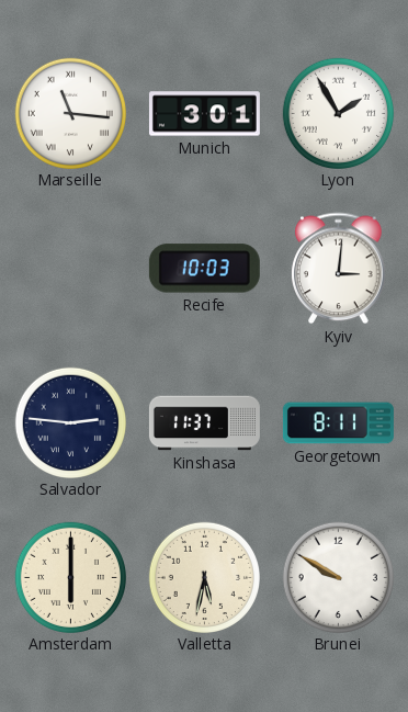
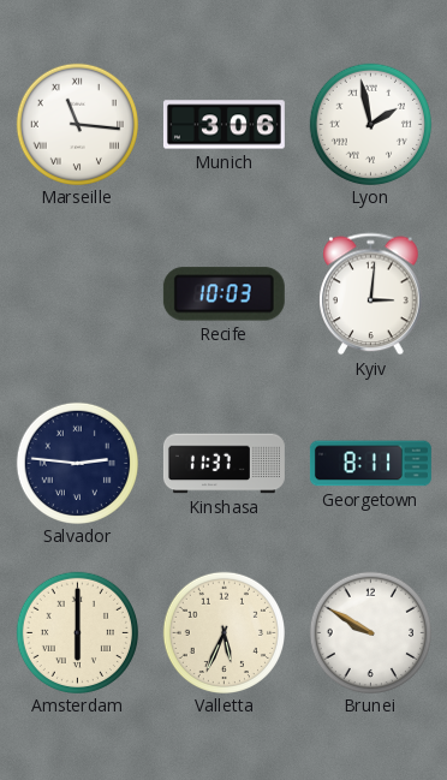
Munich: 3:01 -> 3:06
Lyon: 1:55 -> 1:58
Valletta: 5:32 -> 5:34
